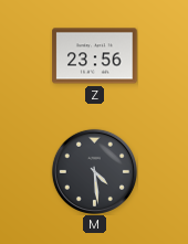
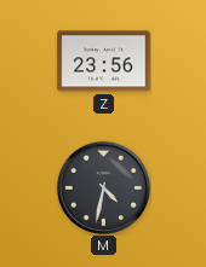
M: 4:29 -> 4:32
